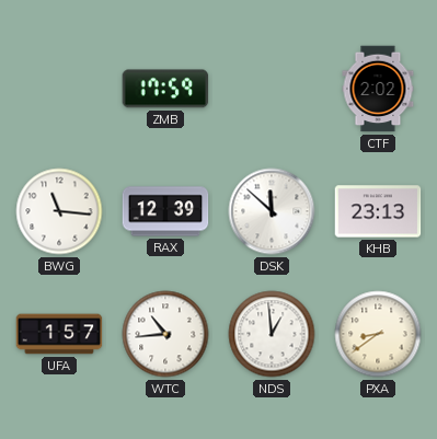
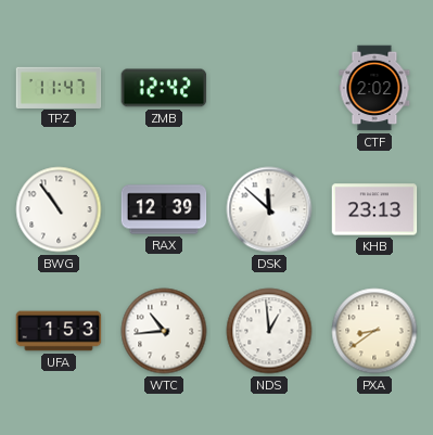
TPZ: none -> 11:47
ZMB: 17:59 -> 12:42
BWG: 11:16 -> 10:54
UFA: 1:57 -> 1:53
